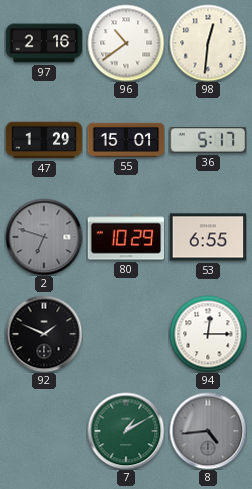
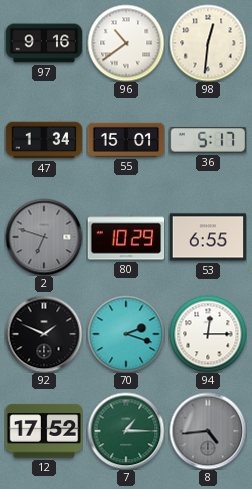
97: 2:16 -> 9:16
47: 1:29 -> 1:34
70: none -> 2:18
12: none -> 17:52
7: 1:10 -> 1:15
